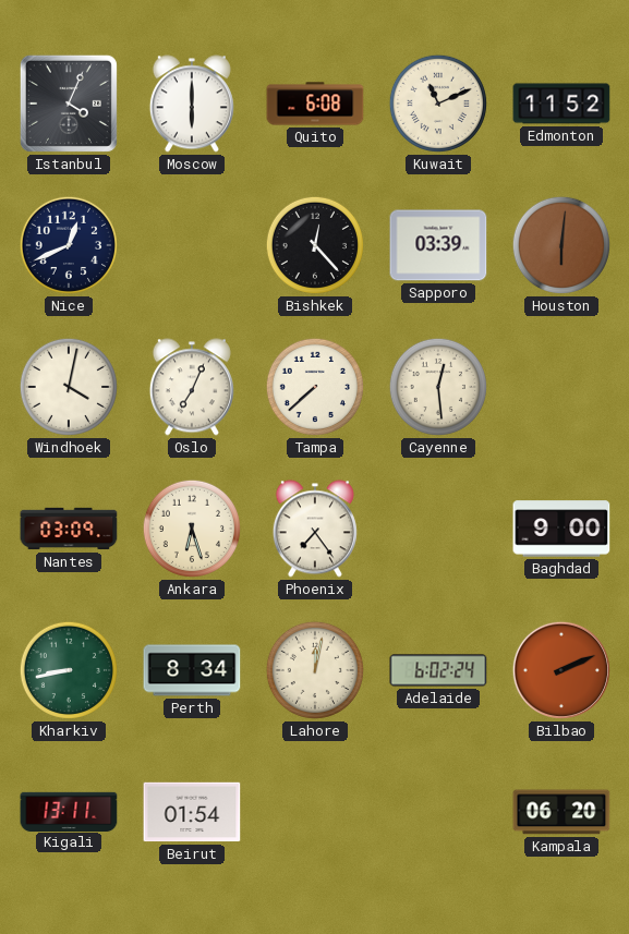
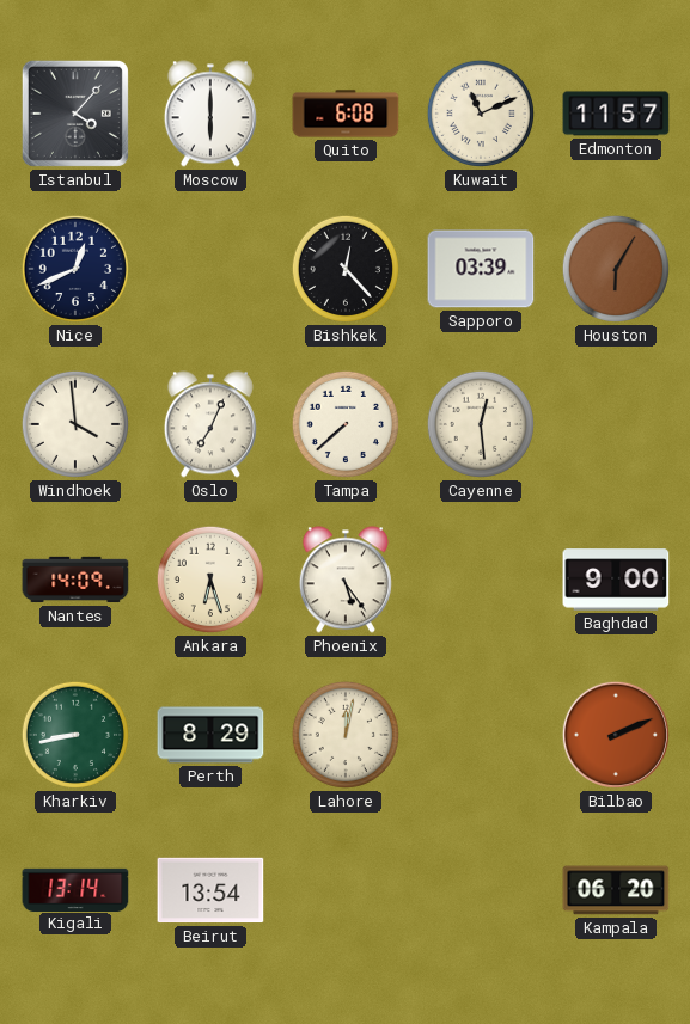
Istanbul: 4:04 -> 4:07
Edmonton: 11:52 -> 11:57
Houston: 6:01 -> 6:05
Windhoek: 4:02 -> 3:59
Nantes: 03:09 -> 14:09
Phoenix: 7:24 -> 5:24
Perth: 8:34 -> 8:29
Adelaide: 6:02 -> none
Kigali: 13:11 -> 13:14
Beirut: 01:54 -> 13:54
